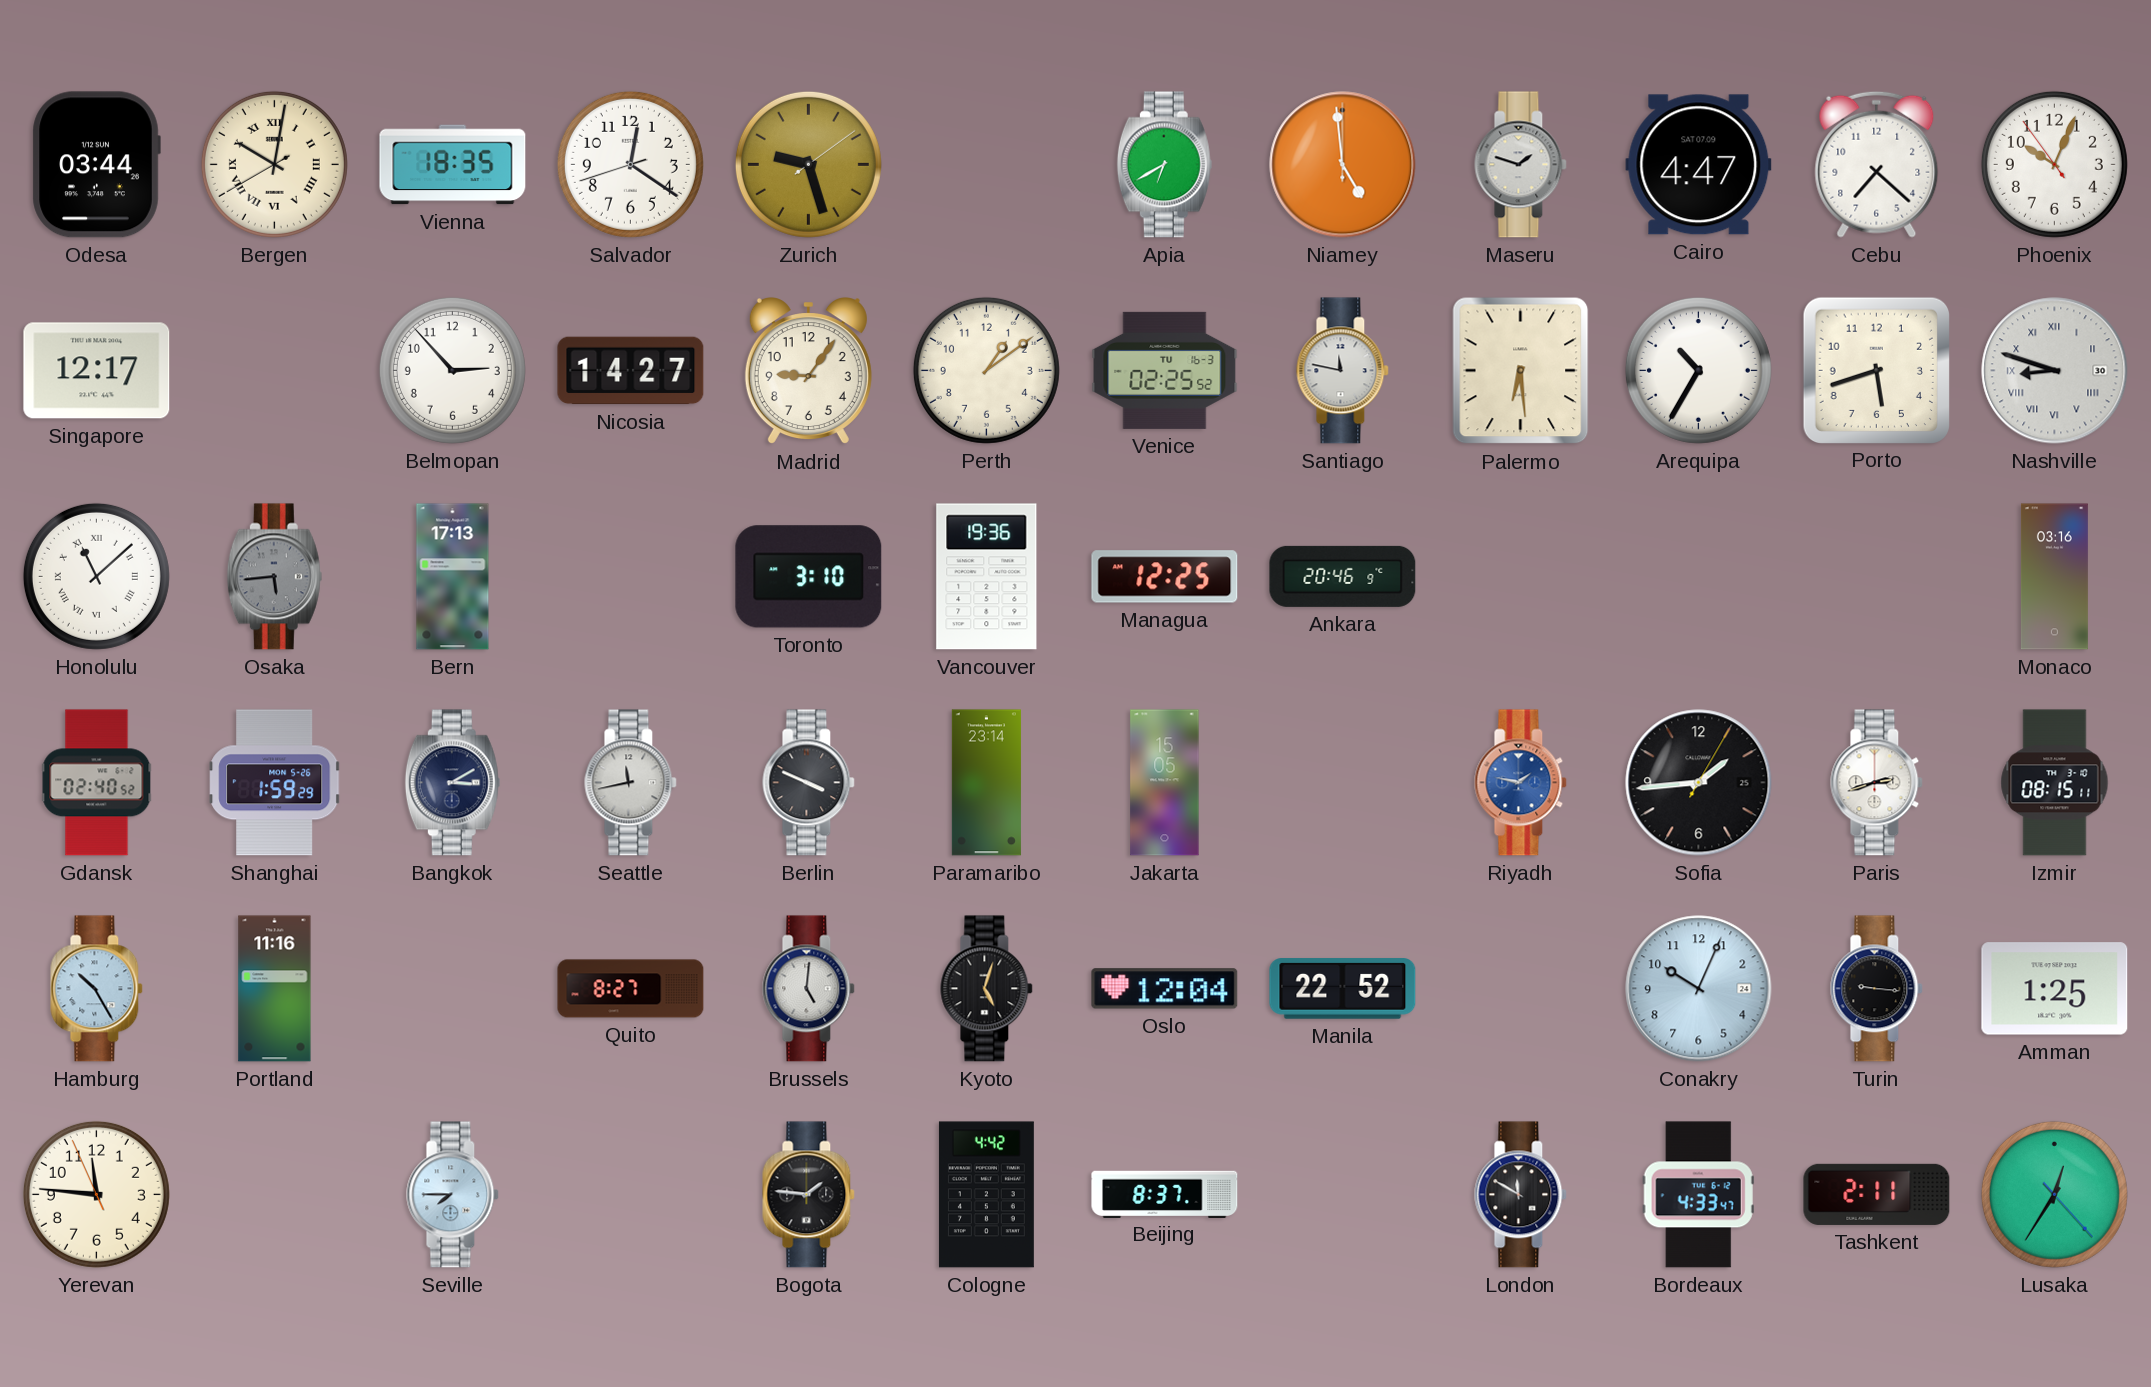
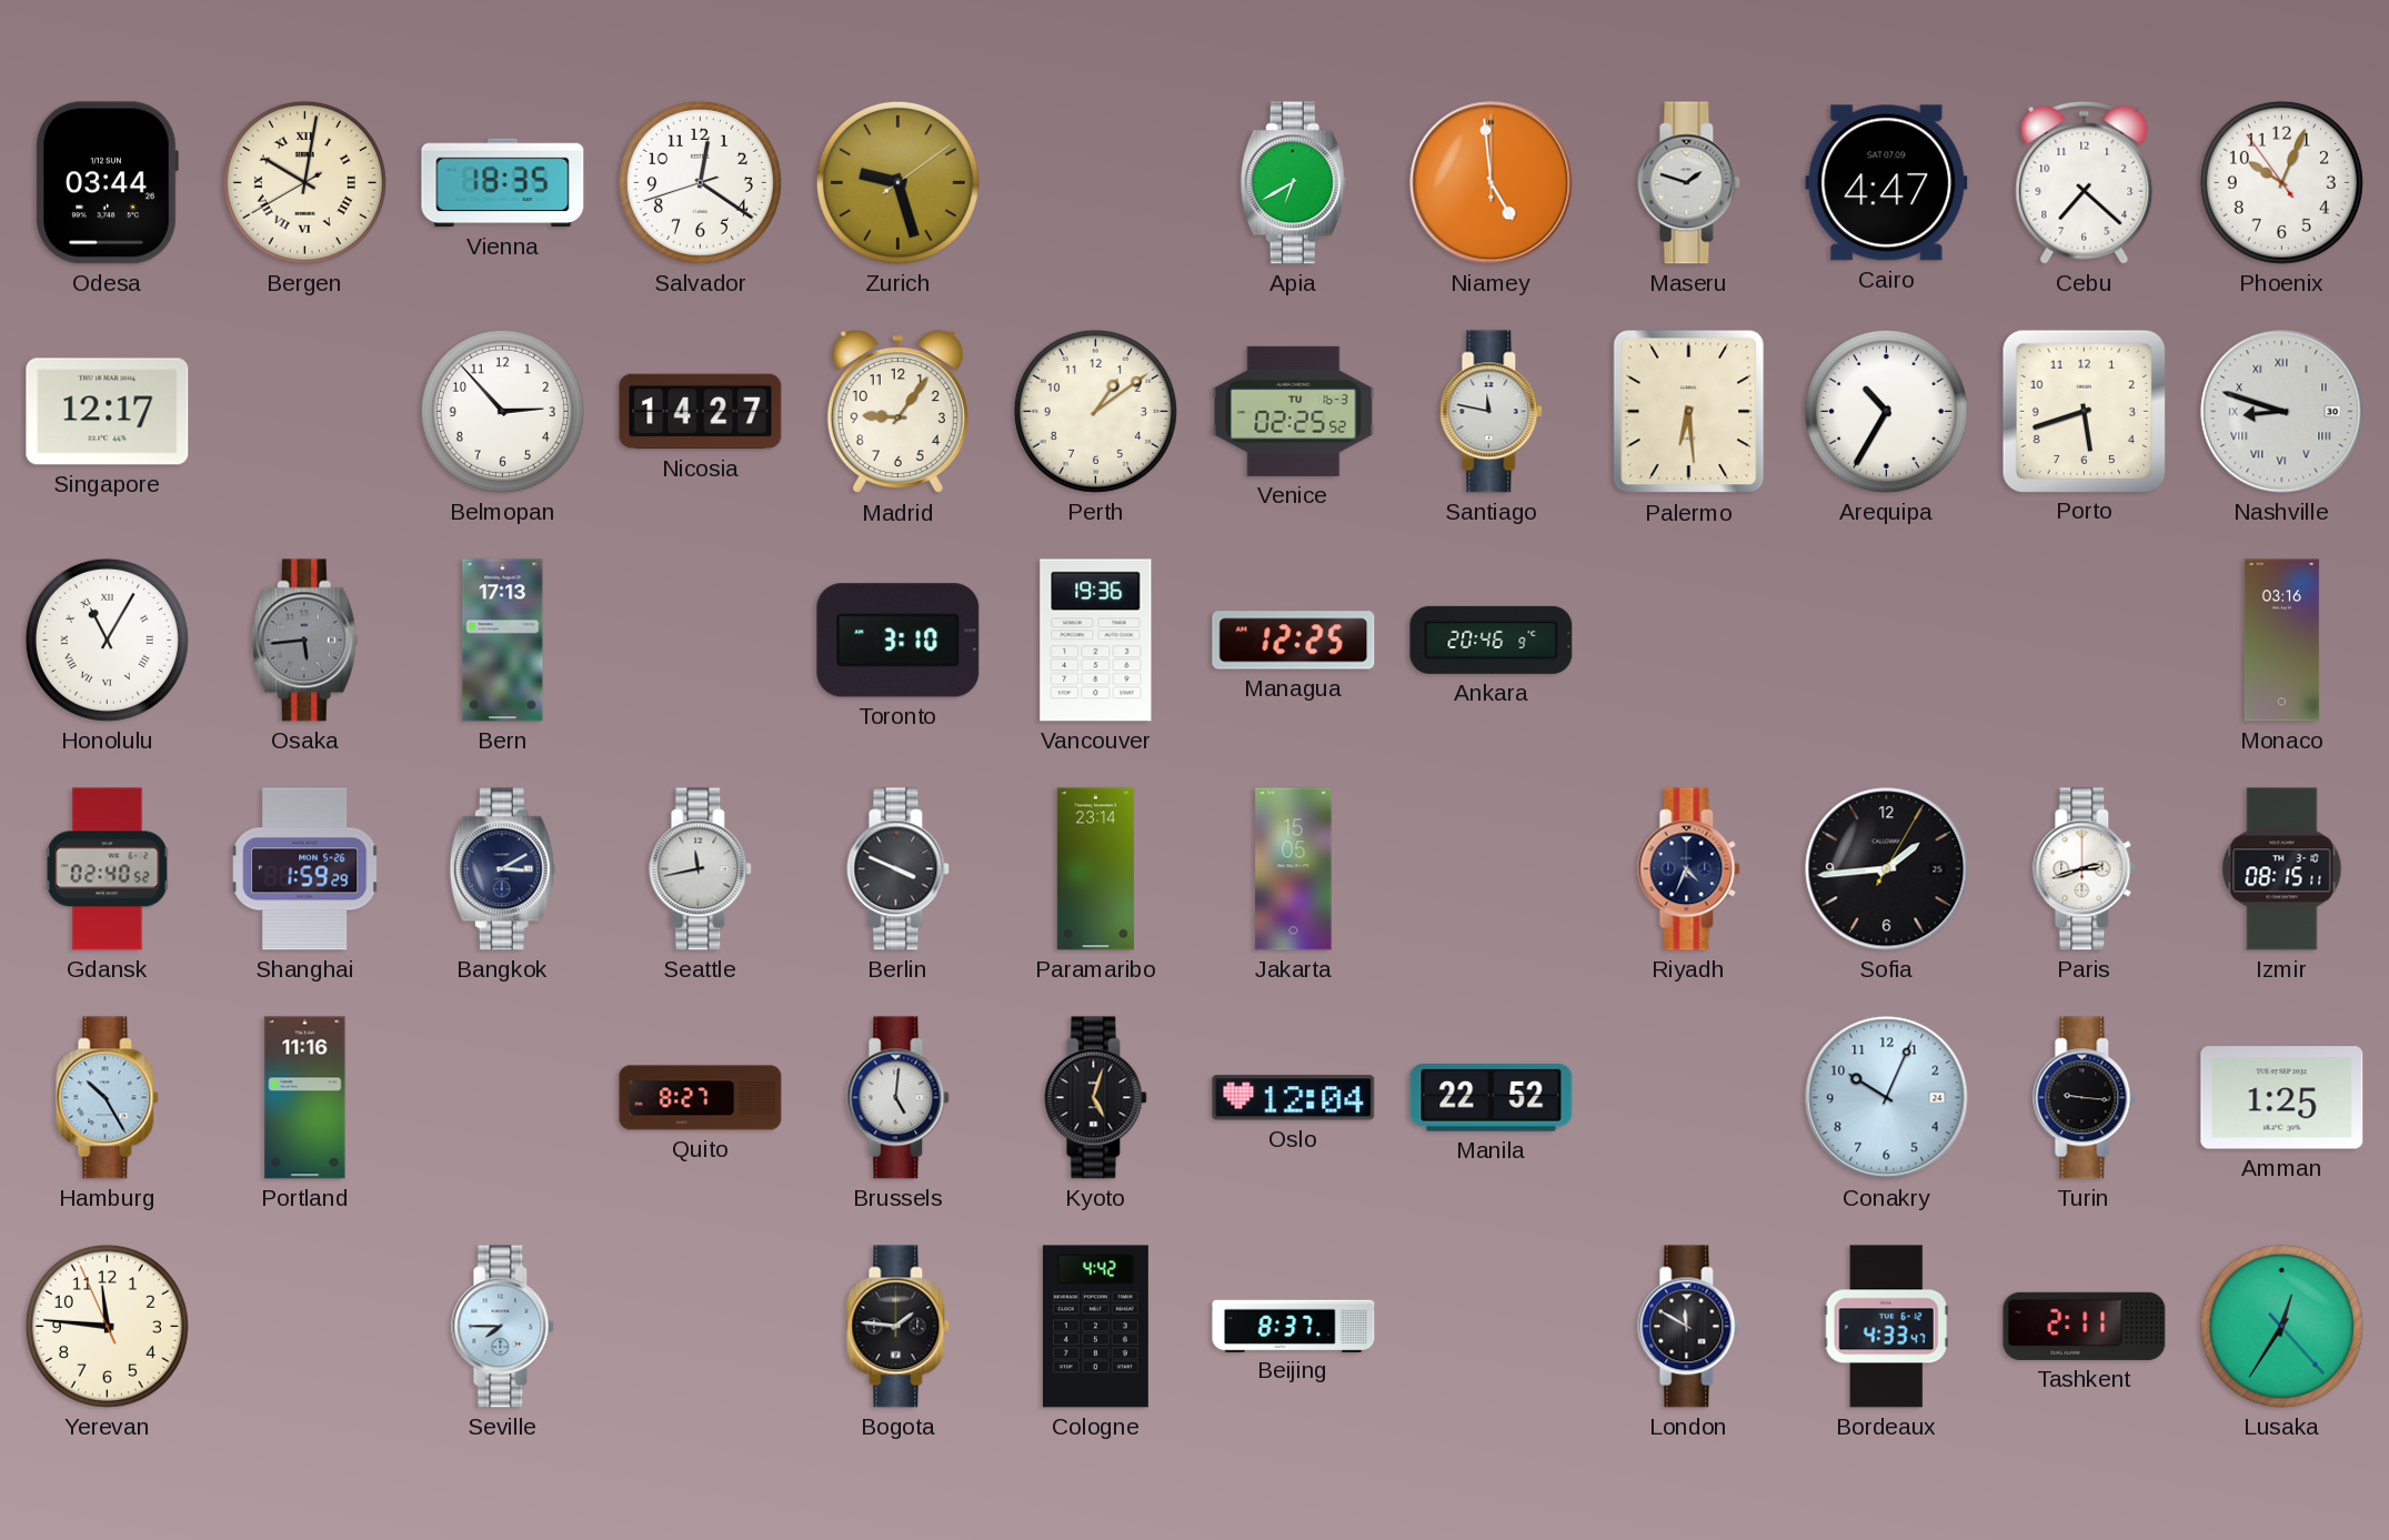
Honolulu: 11:08 -> 11:05
Riyadh: 1:47 -> 4:34
Riyadh dial: blue -> navy
